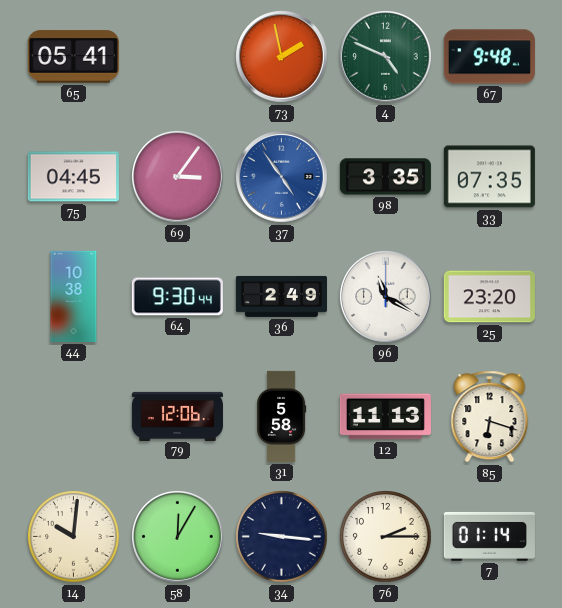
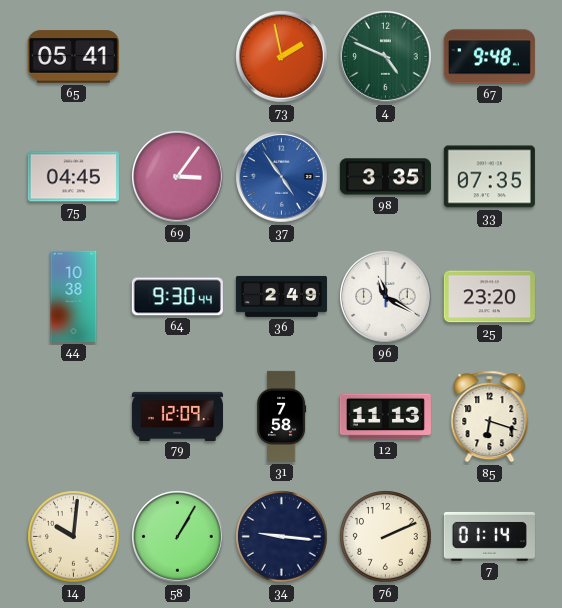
79: 12:06 -> 12:09
31: 5:58 -> 7:58
58: 12:05 -> 1:05
76: 2:15 -> 2:11
